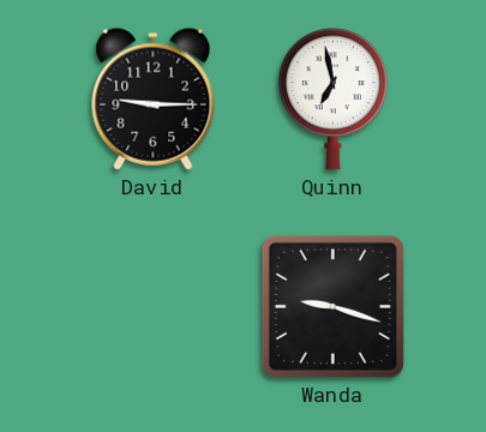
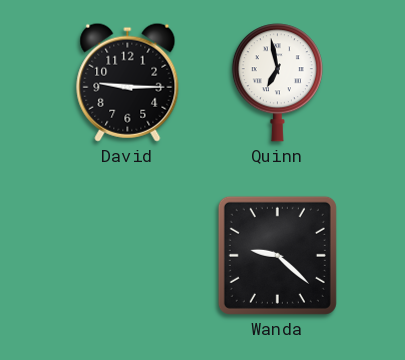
Wanda: 9:18 -> 9:22
